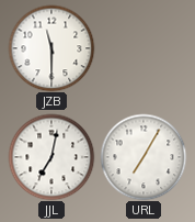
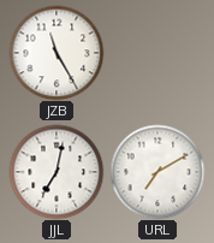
JZB: 11:30 -> 11:25
URL: 7:05 -> 7:10
